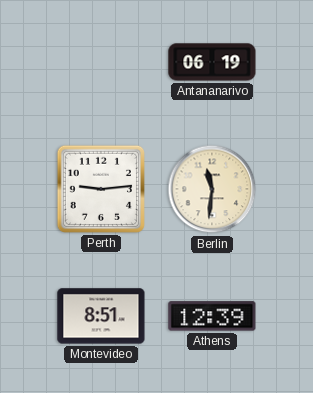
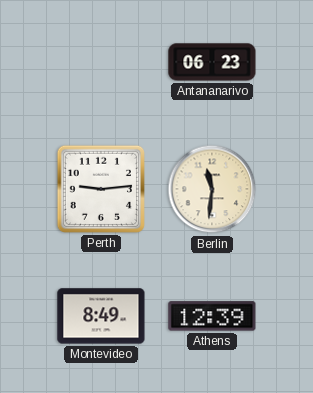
Antananarivo: 06:19 -> 06:23
Montevideo: 8:51 -> 8:49
